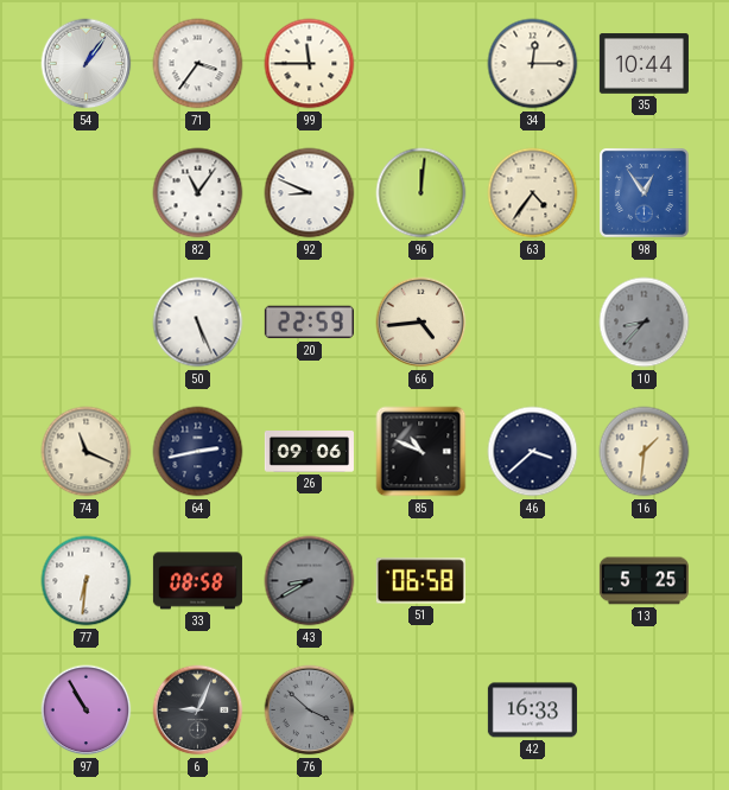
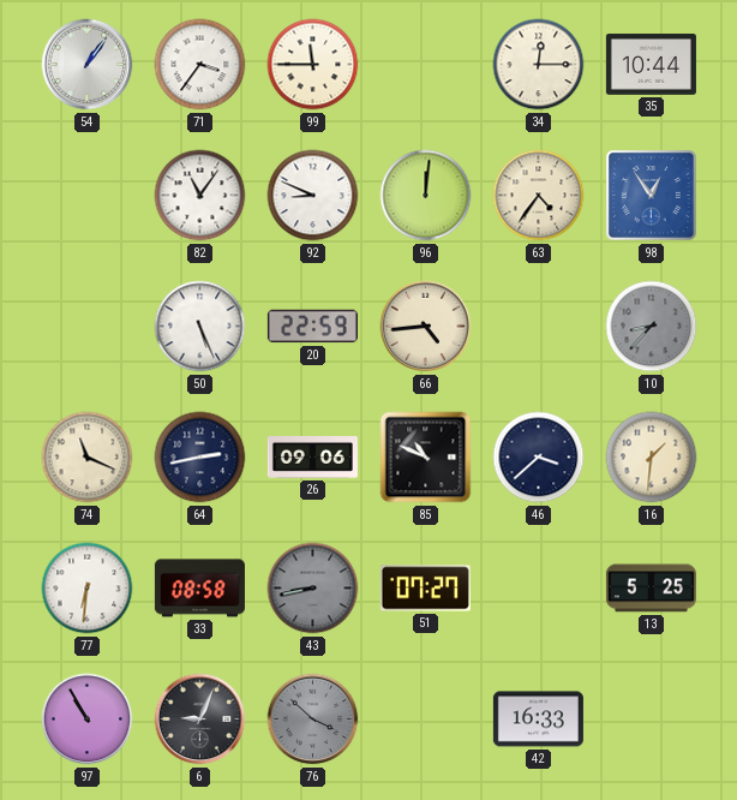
43: 8:40 -> 8:43
51: 06:58 -> 07:27
